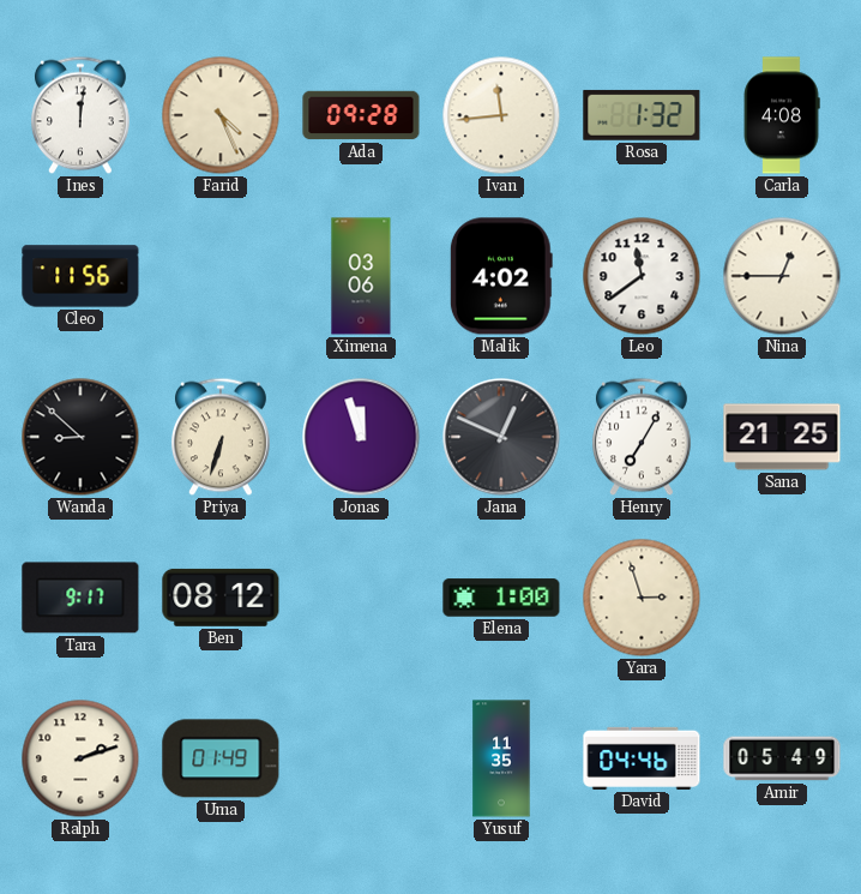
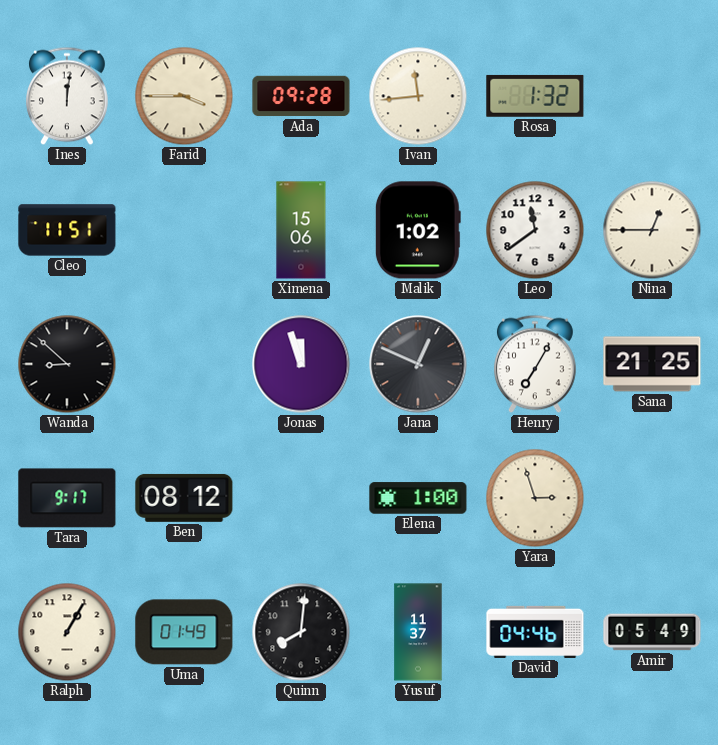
Farid: 4:26 -> 3:45
Carla: 4:08 -> none
Cleo: 11:56 -> 11:51
Ximena: 03:06 -> 15:06
Malik: 4:02 -> 1:02
Priya: 6:33 -> none
Ralph: 2:12 -> 1:05
Quinn: none -> 8:01
Yusuf: 11:35 -> 11:37
